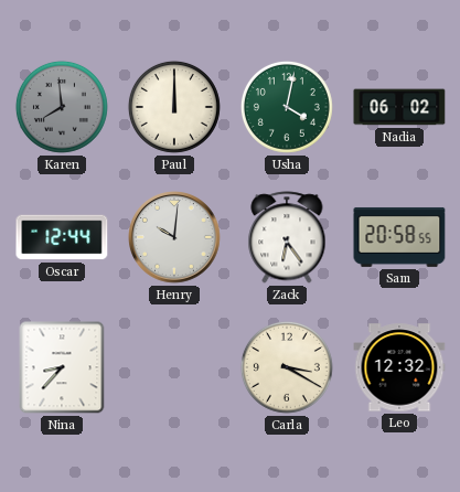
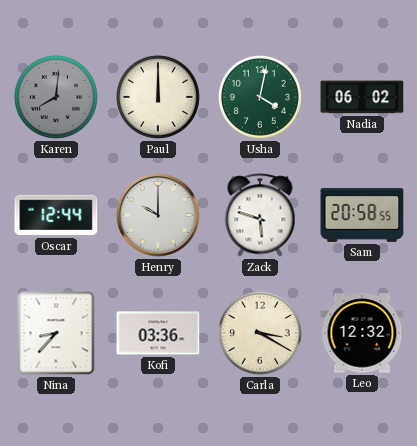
Karen: 7:59 -> 8:01
Henry: 10:01 -> 10:00
Zack: 6:24 -> 5:48
Kofi: none -> 03:36
